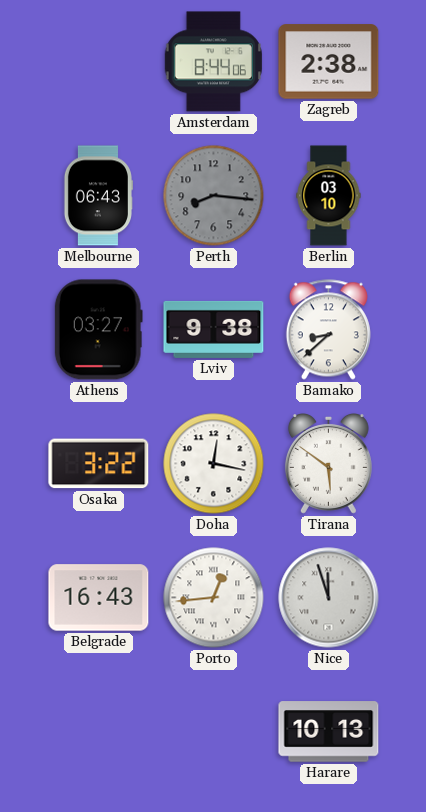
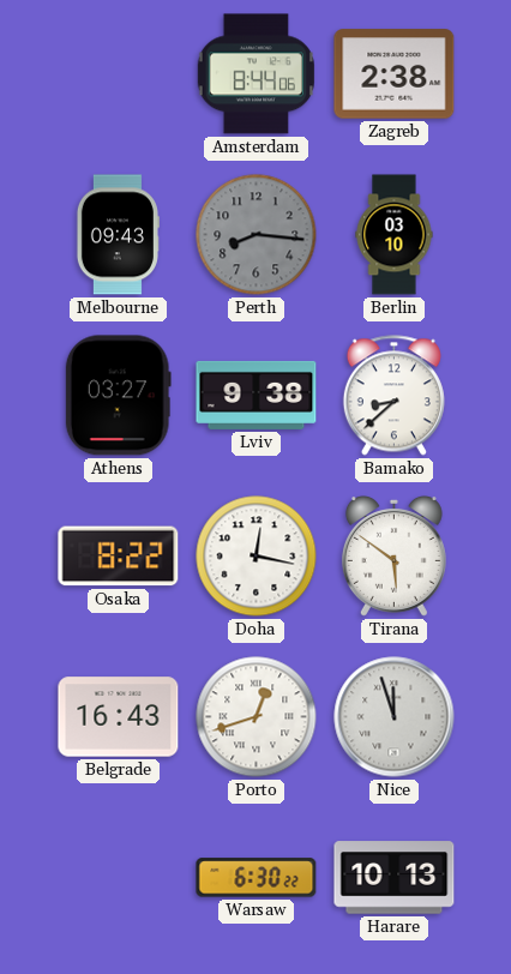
Melbourne: 06:43 -> 09:43
Osaka: 3:22 -> 8:22
Porto: 12:44 -> 12:42
Warsaw: none -> 6:30
